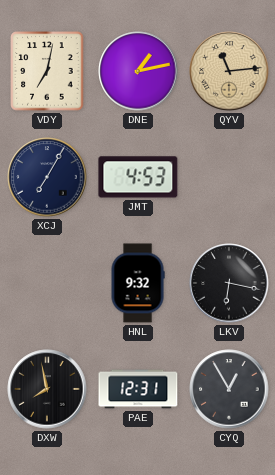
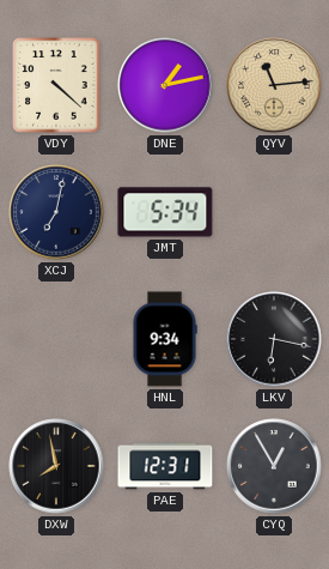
VDY: 7:02 -> 4:22
XCJ: 7:05 -> 7:02
JMT: 4:53 -> 5:34
HNL: 9:32 -> 9:34
